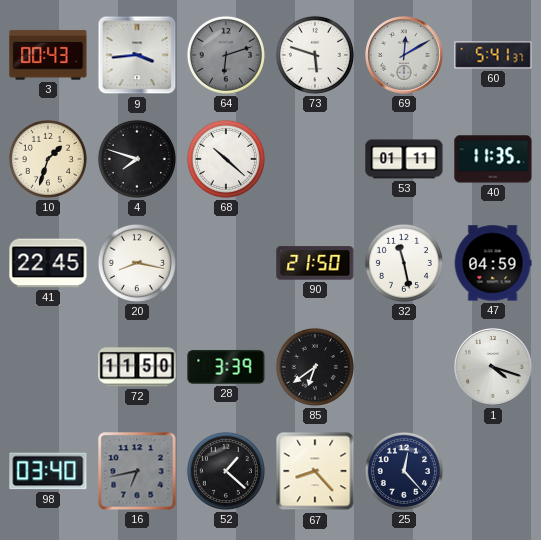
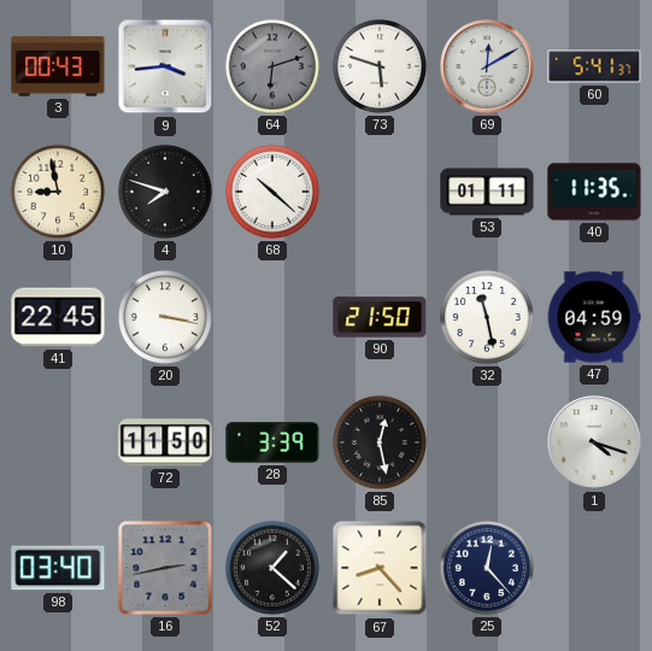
10: 1:33 -> 8:58
20: 8:17 -> 3:17
85: 6:39 -> 12:28
16: 6:43 -> 2:43
